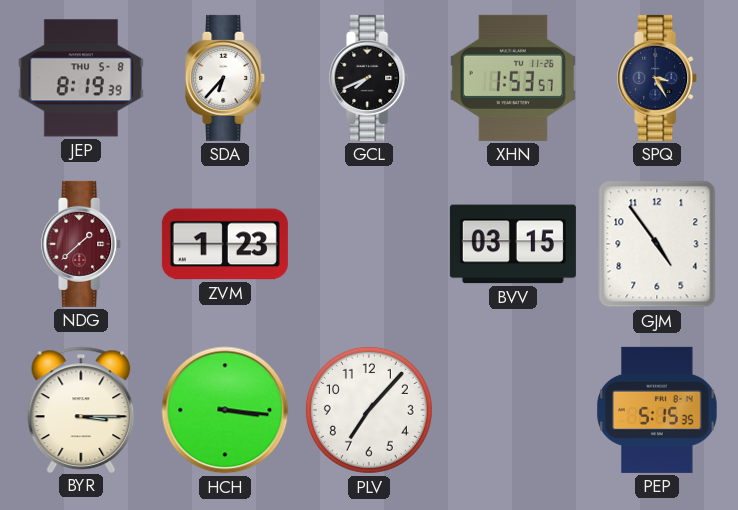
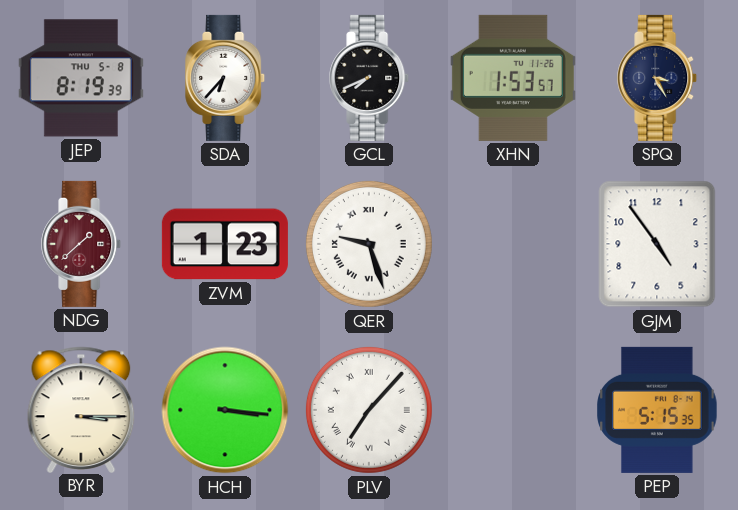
QER: none -> 9:27
BVV: 03:15 -> none
PLV numerals: Arabic -> Roman
